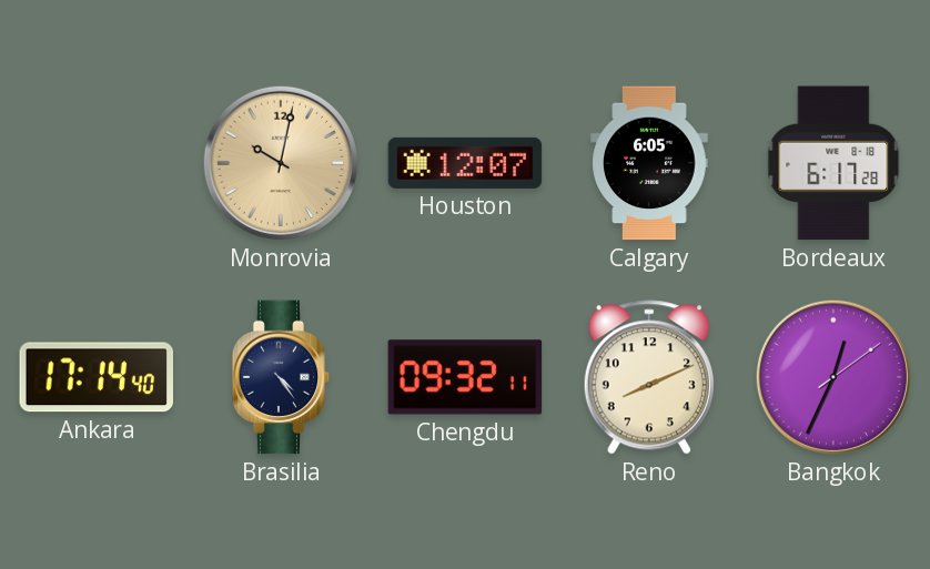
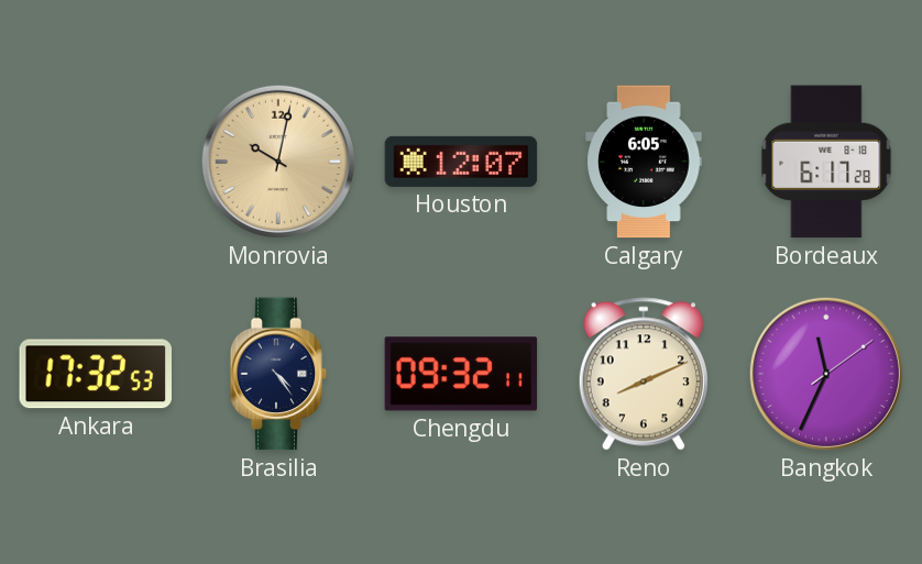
Ankara: 17:14 -> 17:32
Bangkok: 12:34 -> 11:34
